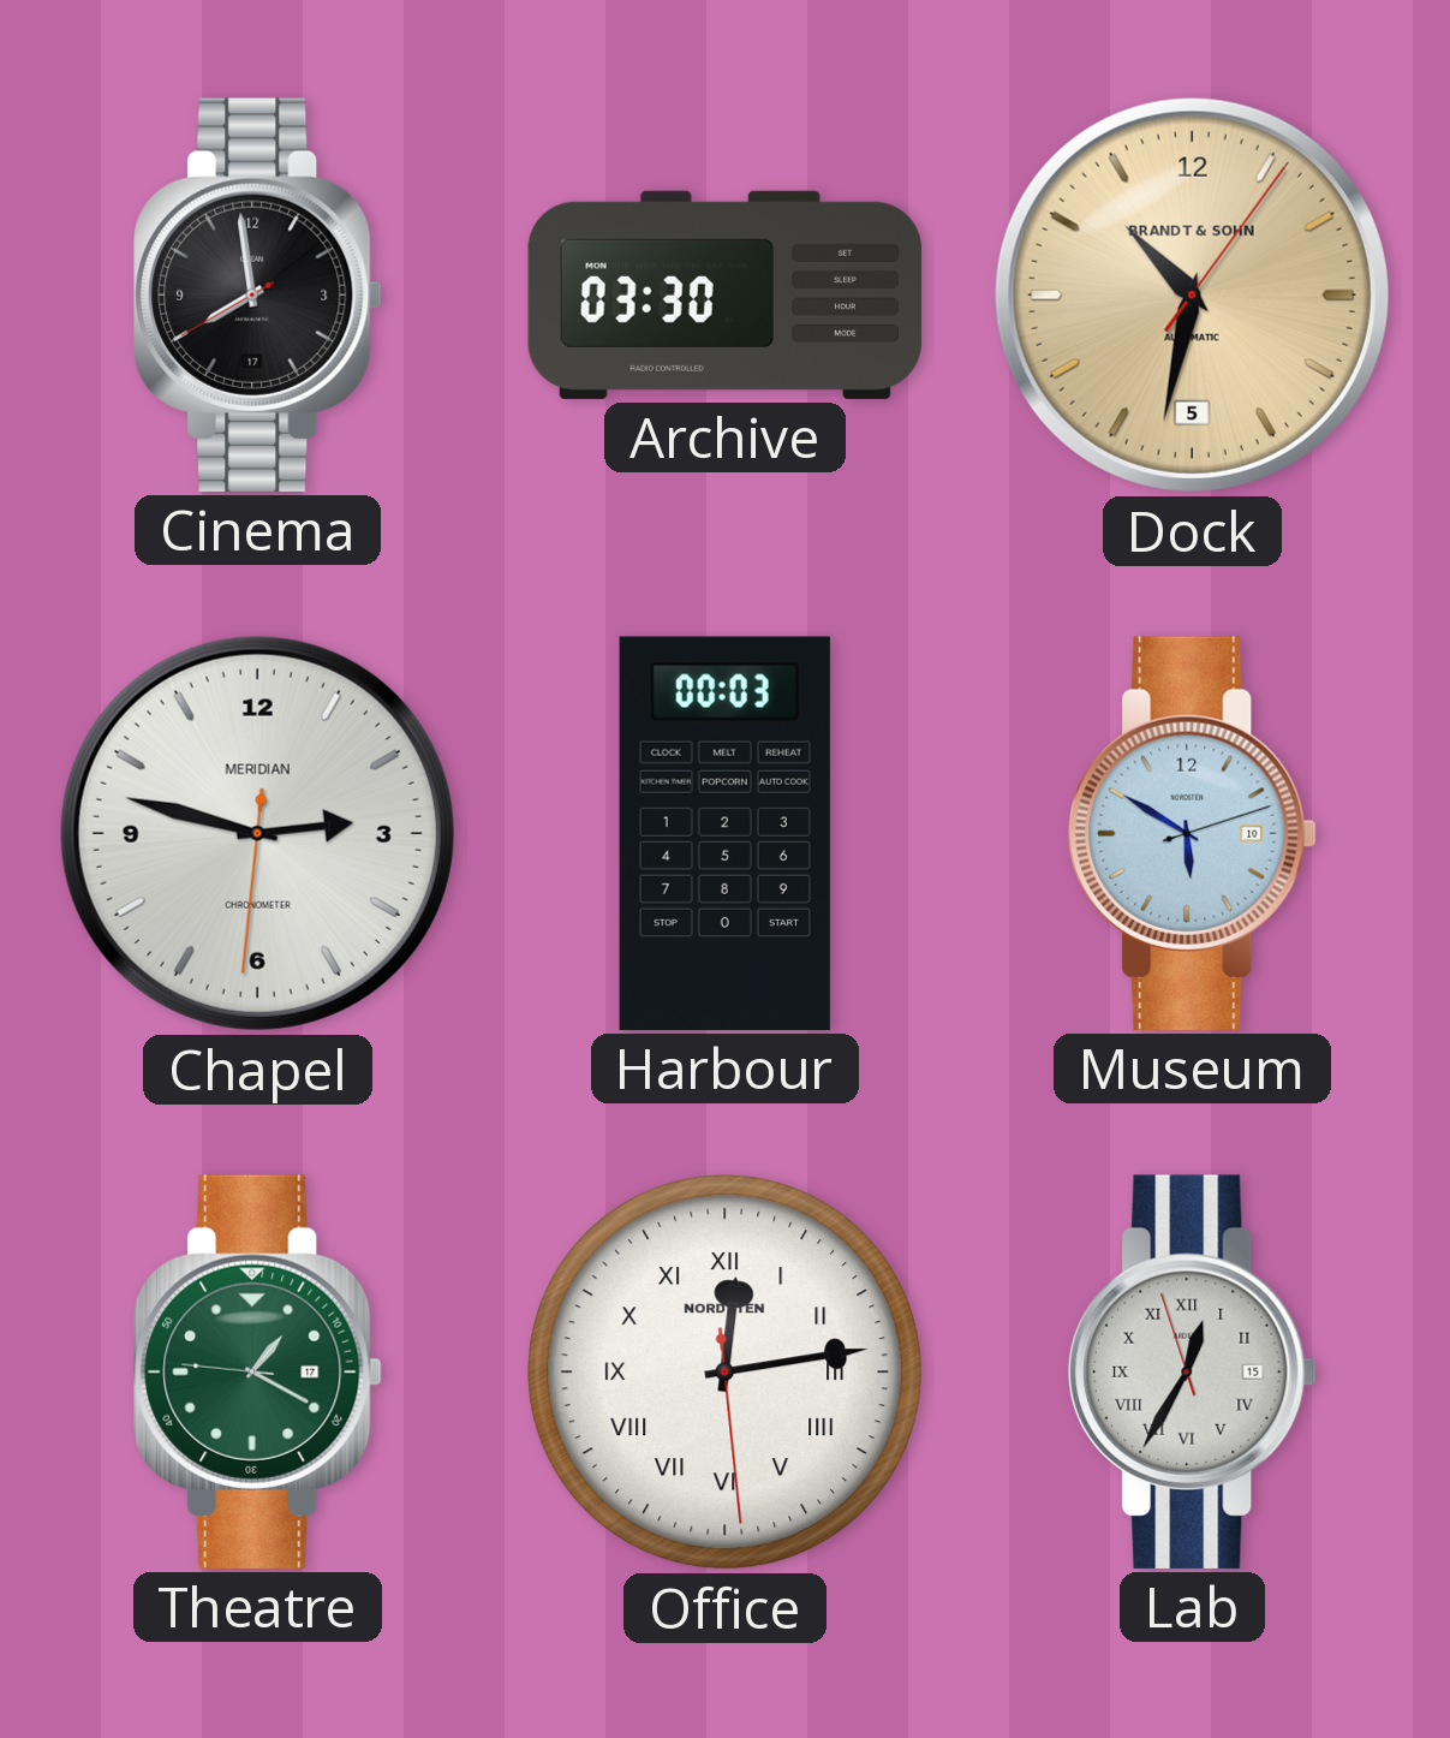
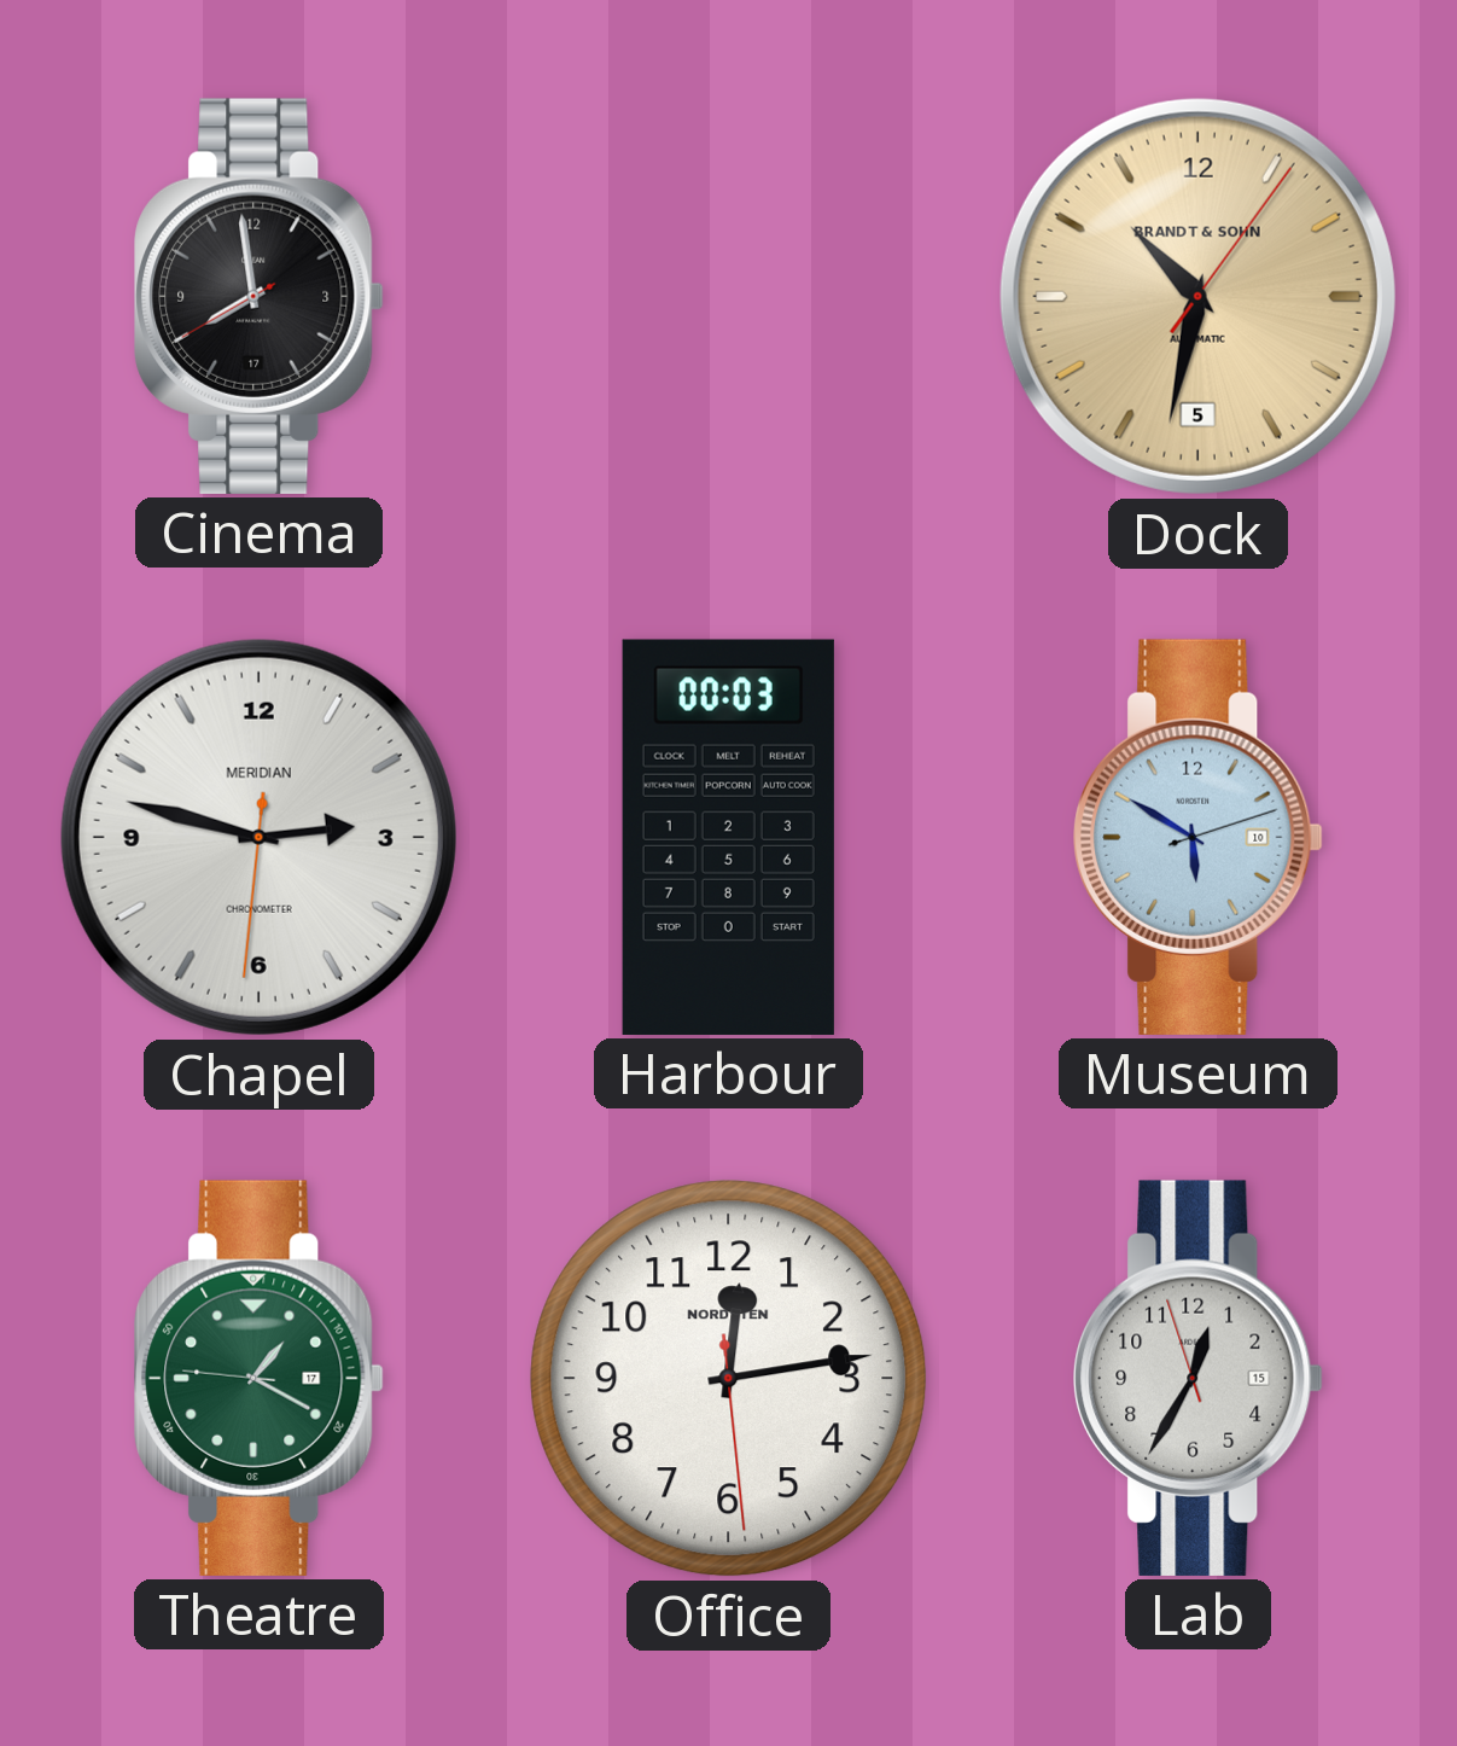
Archive: 03:30 -> none
Office numerals: Roman -> Arabic
Lab numerals: Roman -> Arabic
